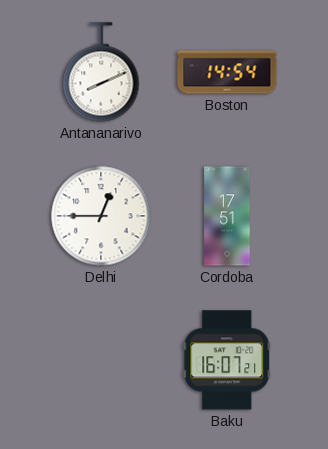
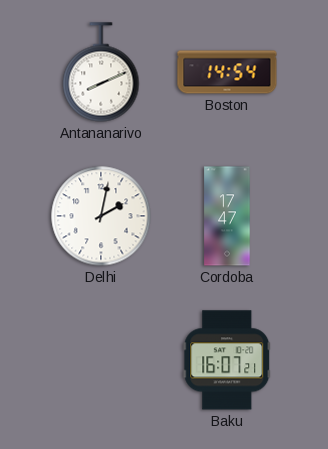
Delhi: 12:45 -> 2:02
Cordoba: 17:51 -> 17:47
